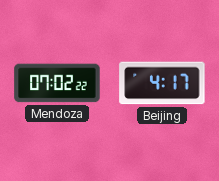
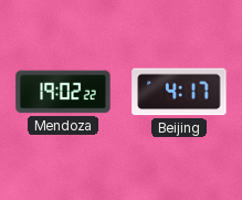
Mendoza: 07:02 -> 19:02
